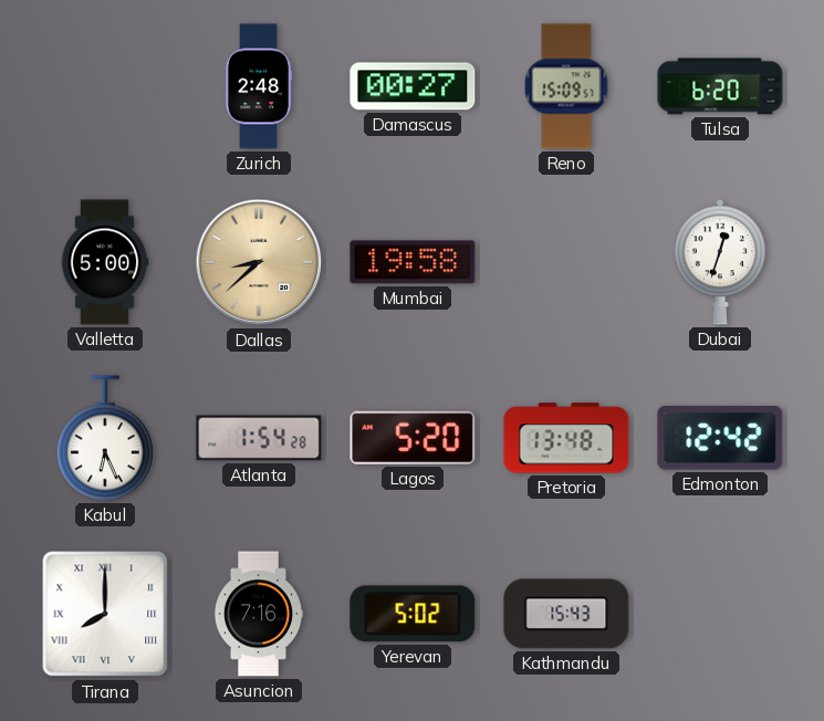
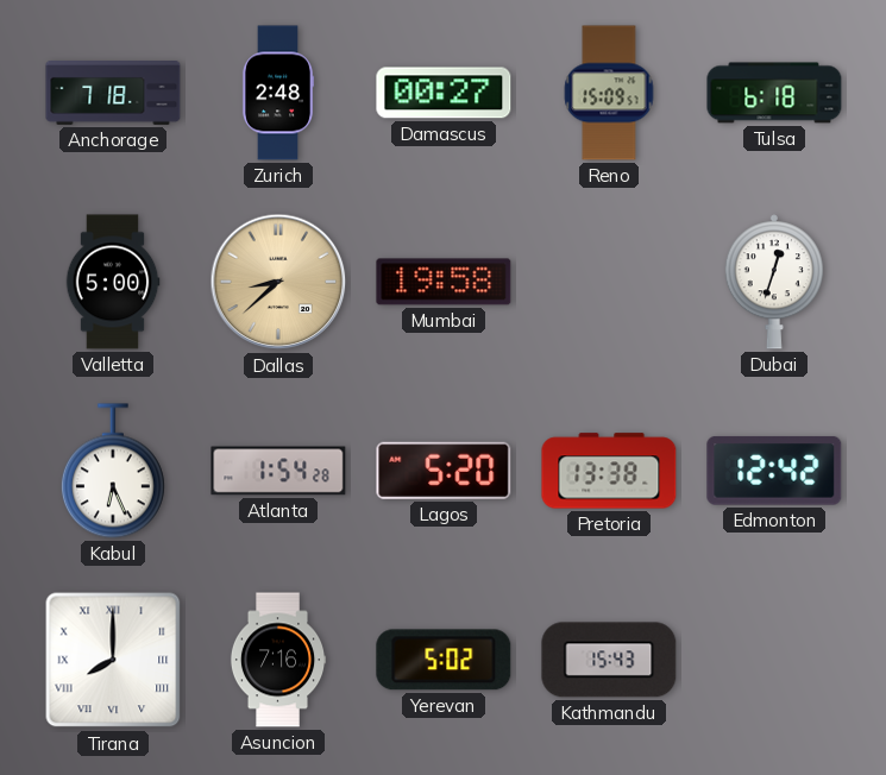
Anchorage: none -> 7:18
Tulsa: 6:20 -> 6:18
Pretoria: 13:48 -> 13:38
